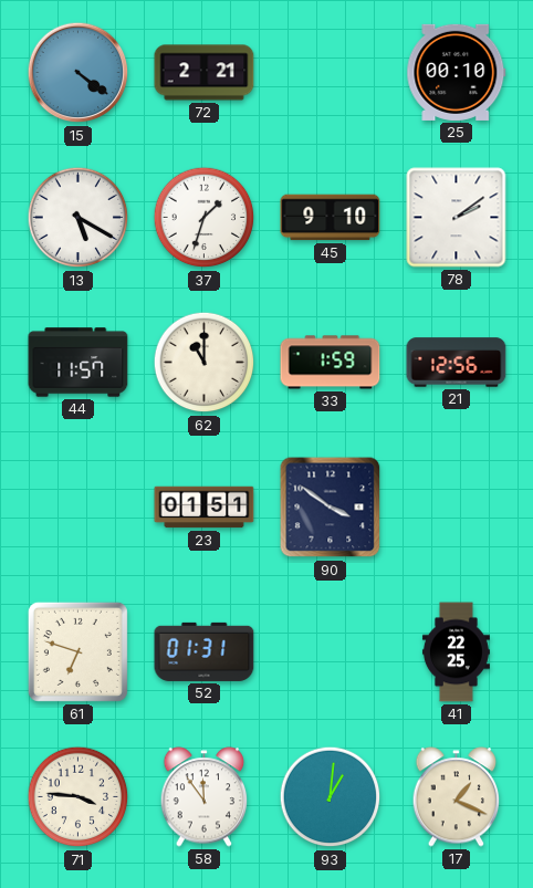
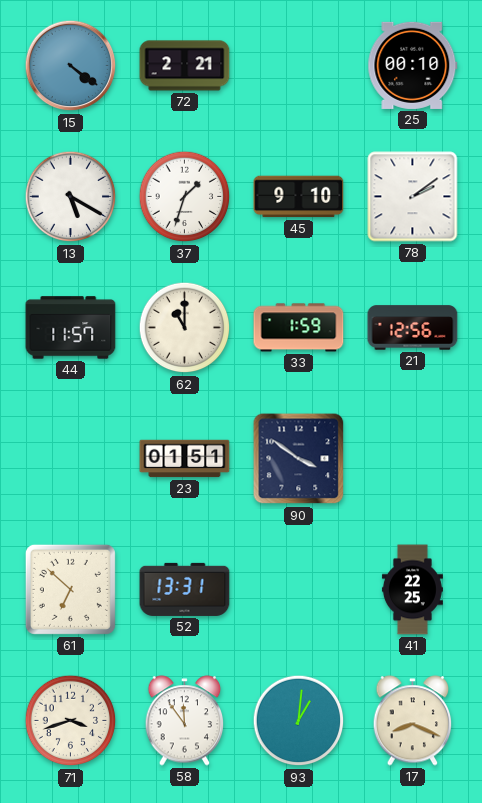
61: 6:48 -> 6:52
52: 01:31 -> 13:31
71: 3:46 -> 3:42
17: 1:19 -> 8:19
